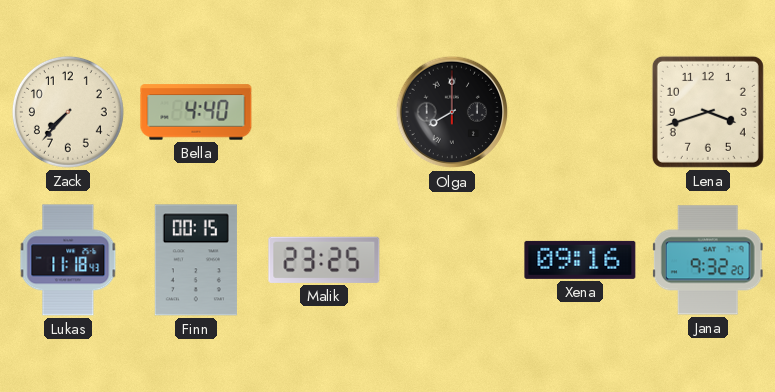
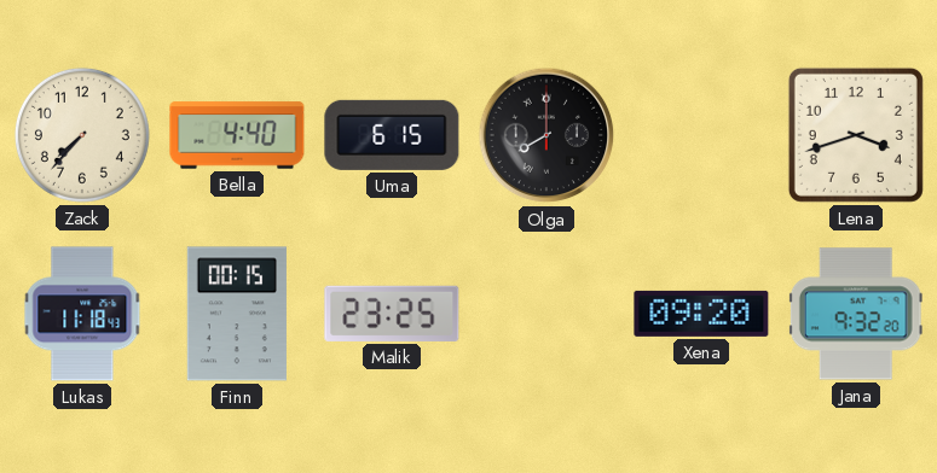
Uma: none -> 6:15
Xena: 09:16 -> 09:20
